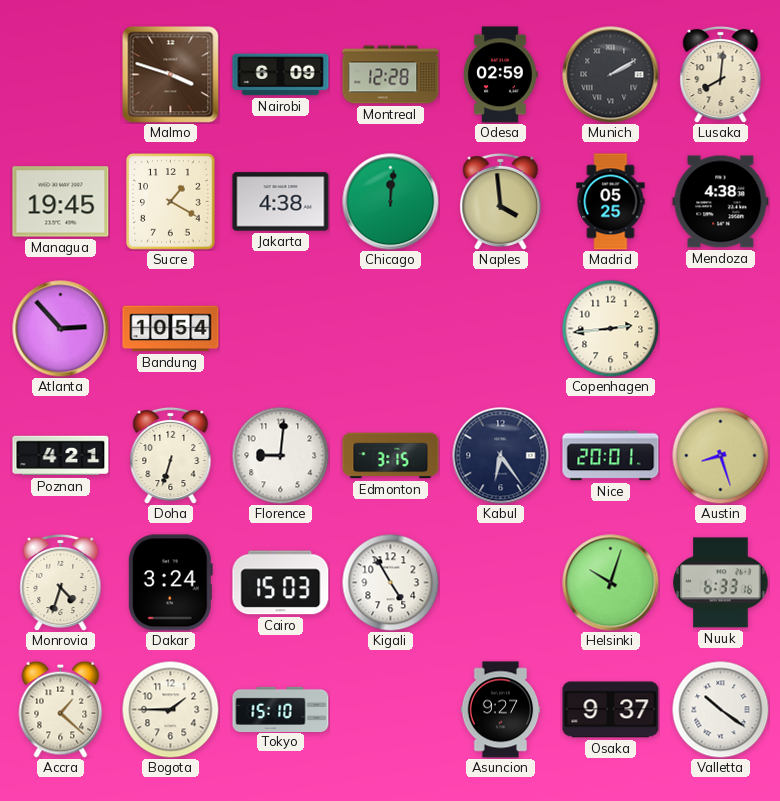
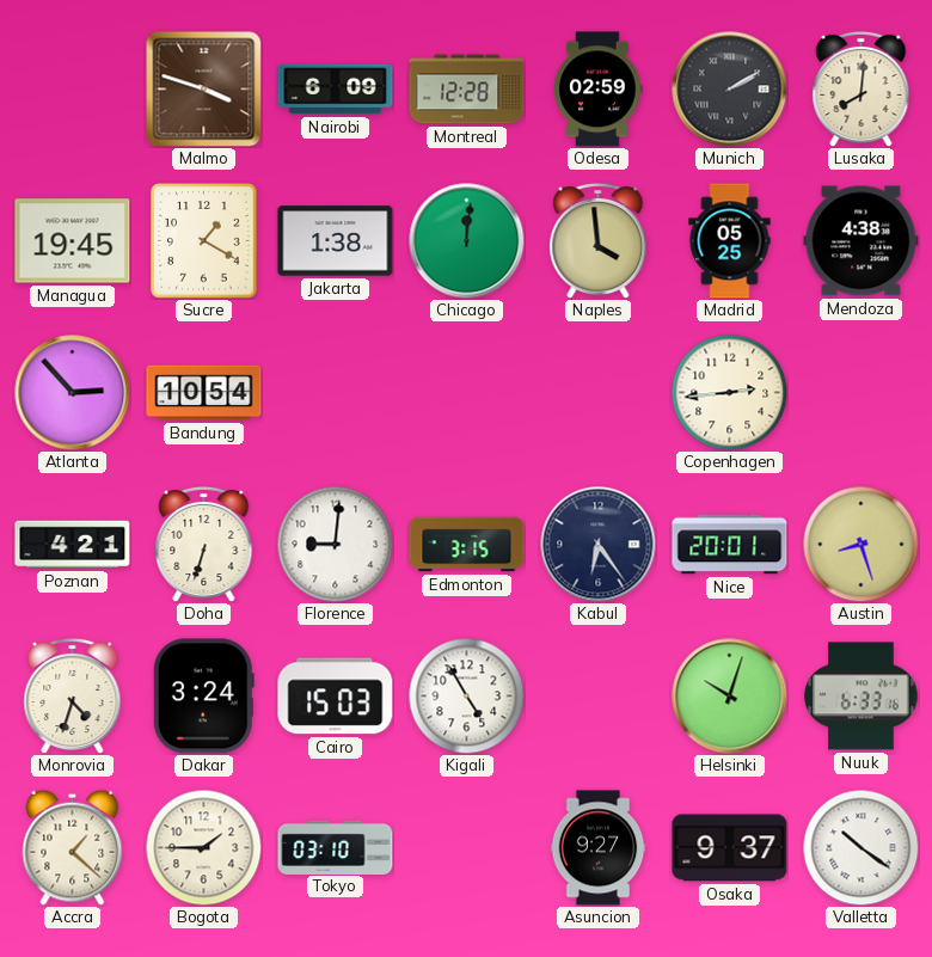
Jakarta: 4:38 -> 1:38
Tokyo: 15:10 -> 03:10
